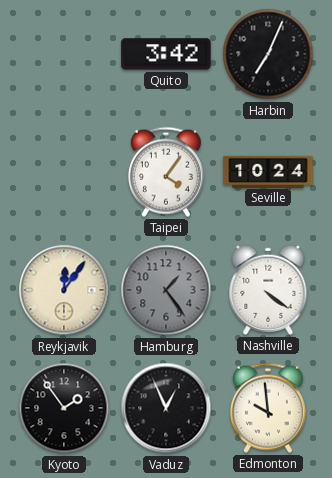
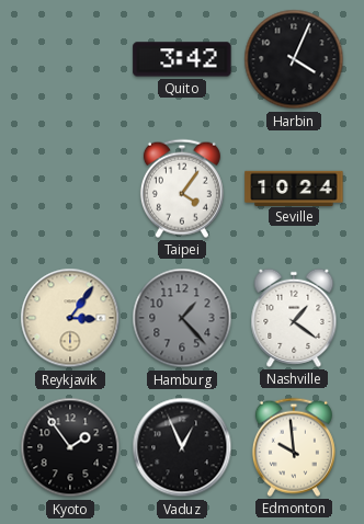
Harbin: 7:04 -> 4:04
Reykjavik: 12:06 -> 3:06
Hamburg: 1:24 -> 1:23
Nashville: 4:21 -> 1:21
